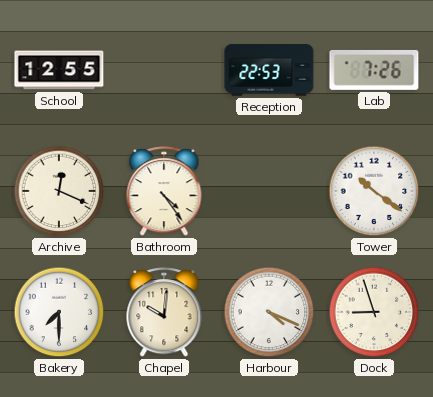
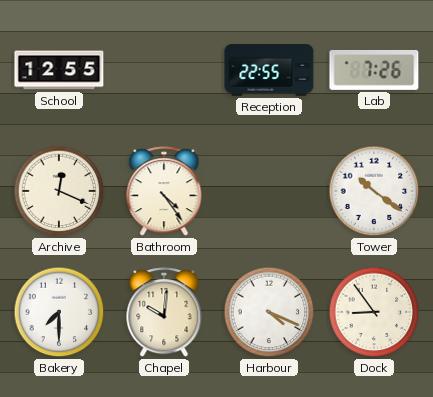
Reception: 22:53 -> 22:55
Dock: 8:57 -> 8:54
